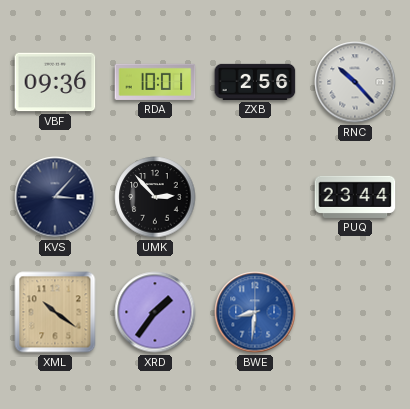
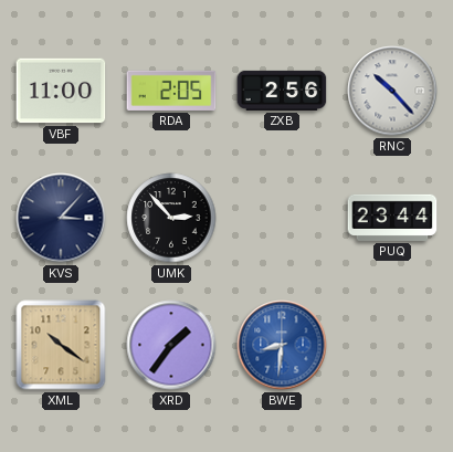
VBF: 09:36 -> 11:00
RDA: 10:01 -> 2:05
